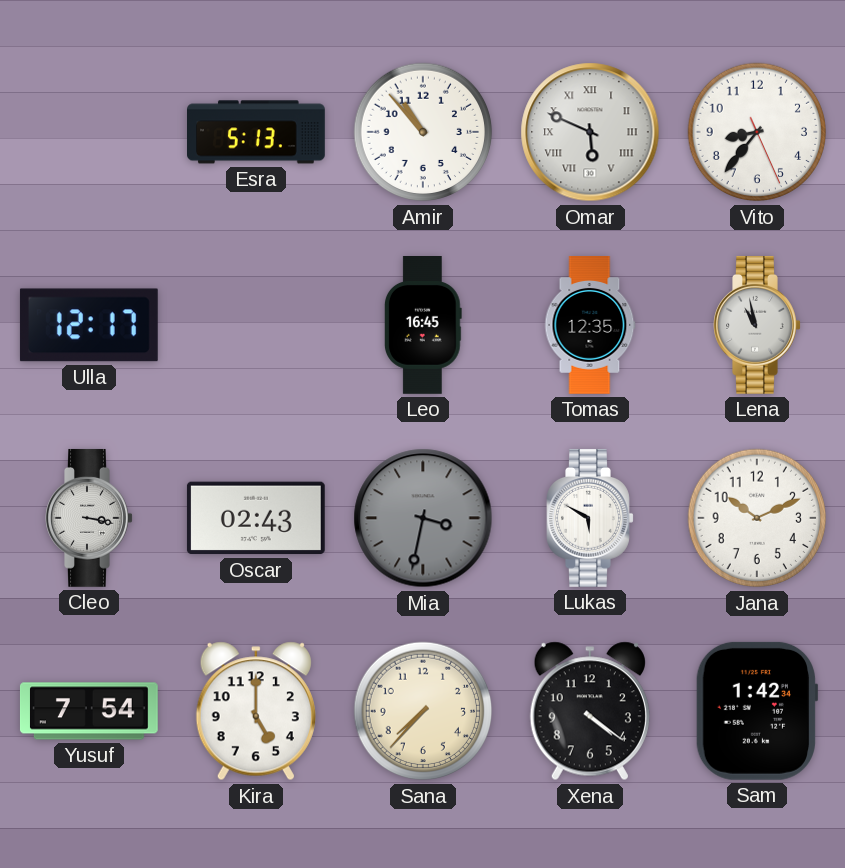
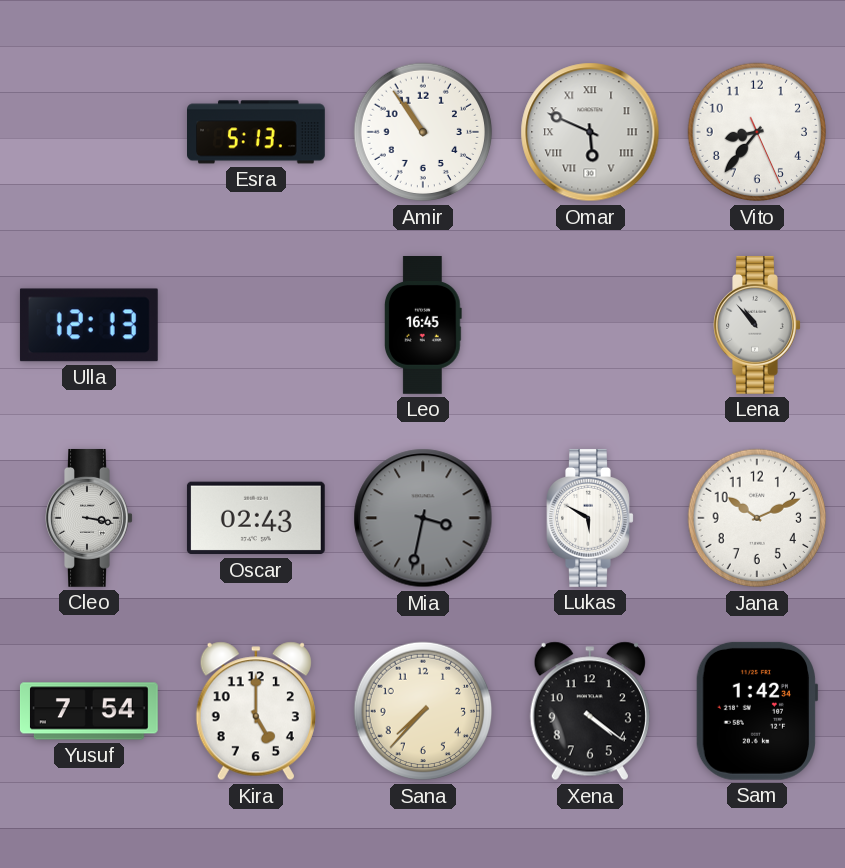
Amir: 10:53 -> 10:54
Ulla: 12:17 -> 12:13
Tomas: 12:35 -> none
Lena: 10:58 -> 10:53
